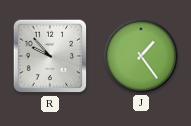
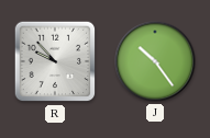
J: 1:24 -> 10:24
